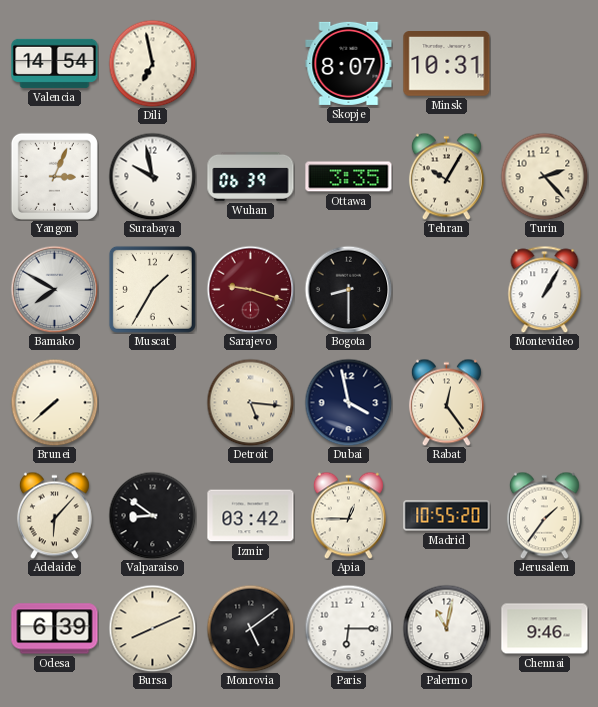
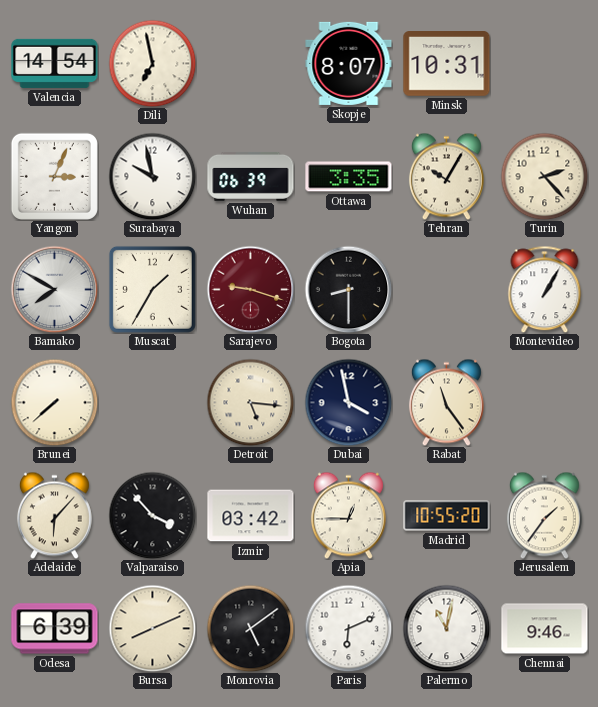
Rabat: 12:24 -> 11:24
Valparaiso: 8:51 -> 3:53
Paris: 6:15 -> 6:11
